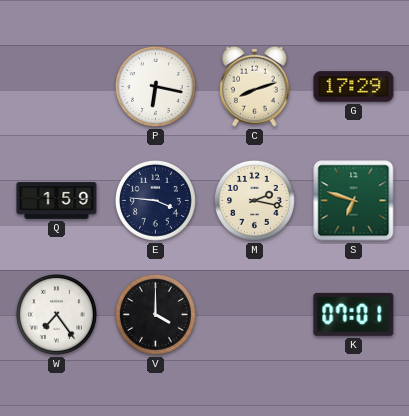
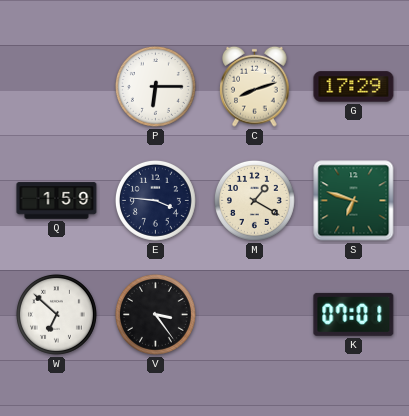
P: 6:17 -> 6:15
M: 2:17 -> 1:20
W: 7:24 -> 6:52
V: 4:00 -> 3:24
